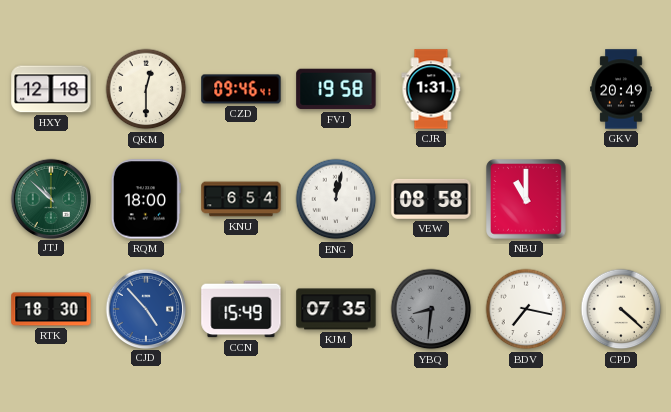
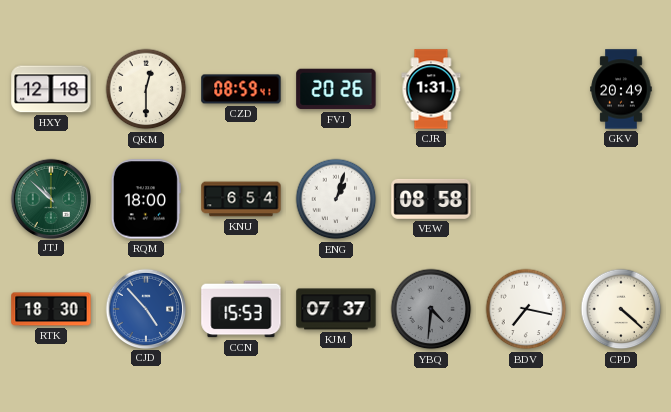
CZD: 09:46 -> 08:59
FVJ: 19:58 -> 20:26
ENG: 12:02 -> 1:03
NBU: 11:00 -> none
CCN: 15:49 -> 15:53
KJM: 07:35 -> 07:37
YBQ: 8:31 -> 4:31
